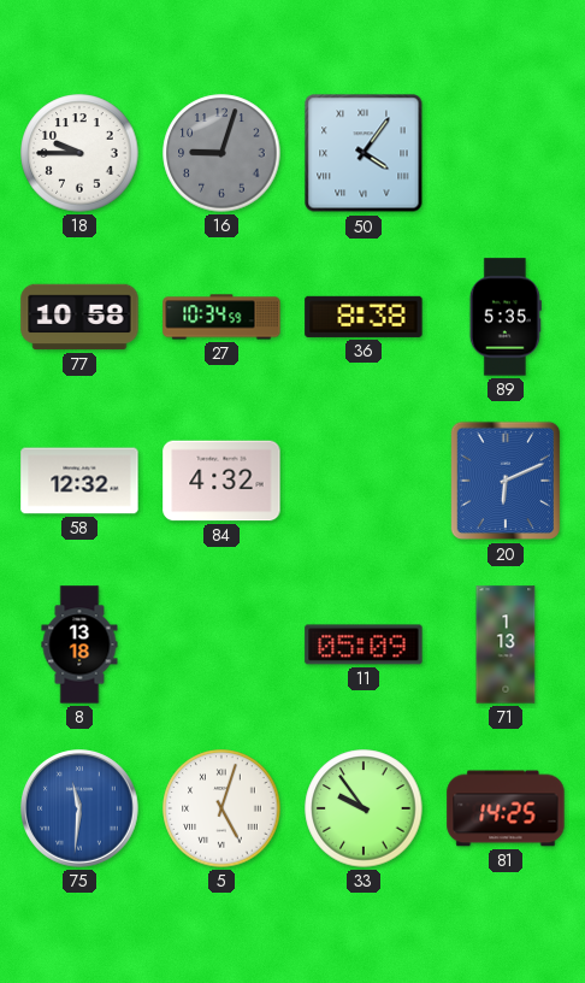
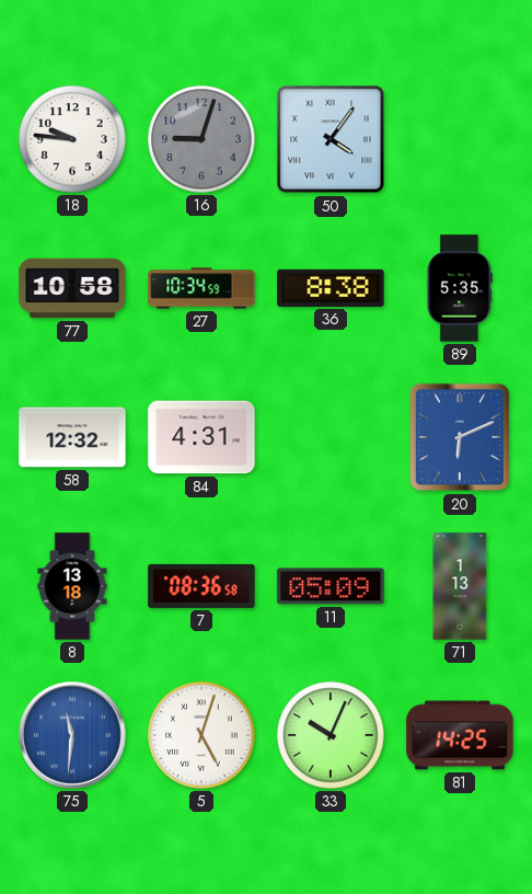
18: 9:45 -> 9:46
84: 4:32 -> 4:31
7: none -> 08:36
33: 9:54 -> 10:04
